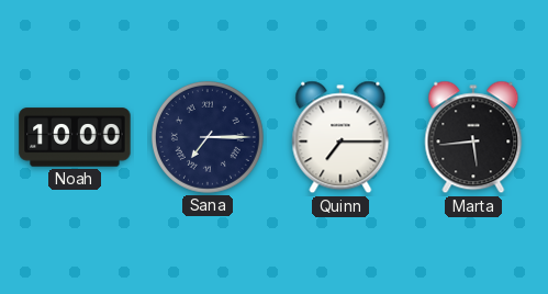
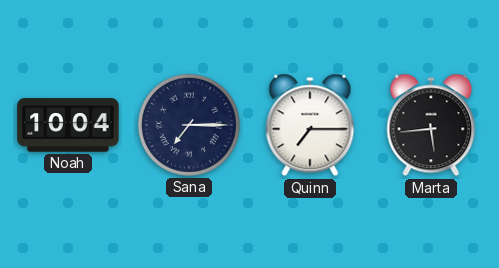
Noah: 10:00 -> 10:04
